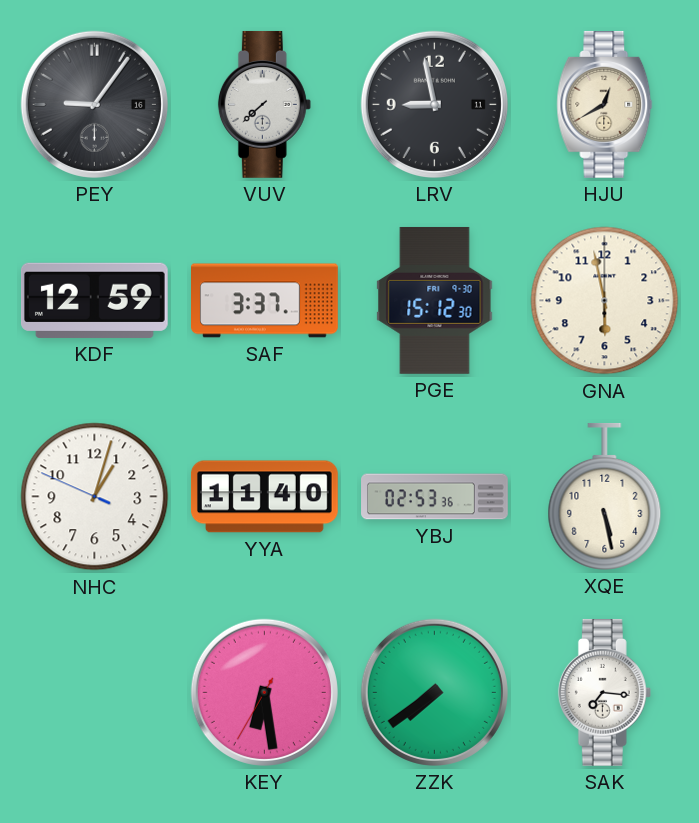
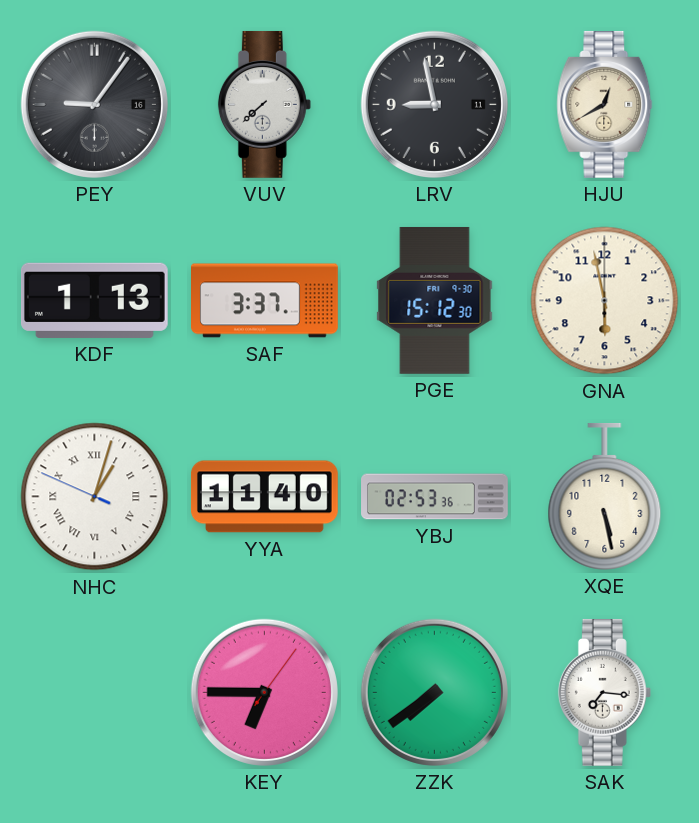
KDF: 12:59 -> 1:13
NHC numerals: Arabic -> Roman
KEY: 6:28 -> 6:45
